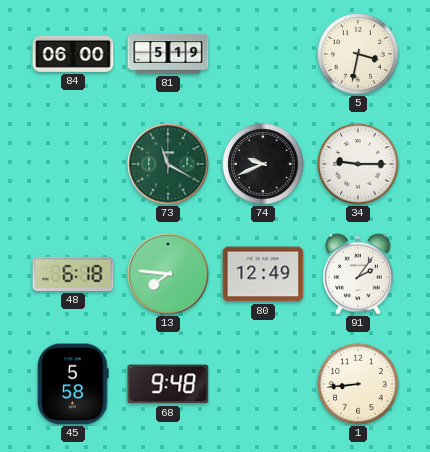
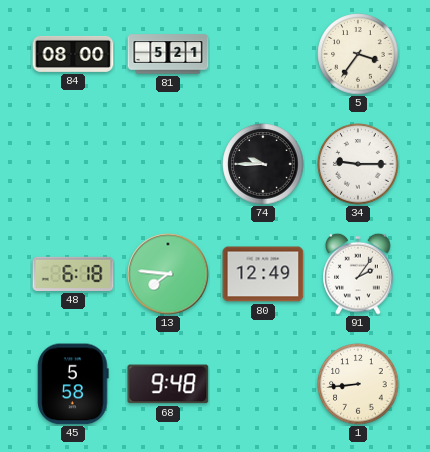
84: 06:00 -> 08:00
81: 5:19 -> 5:21
5: 3:32 -> 3:36
73: 11:20 -> none
74: 9:41 -> 9:45
